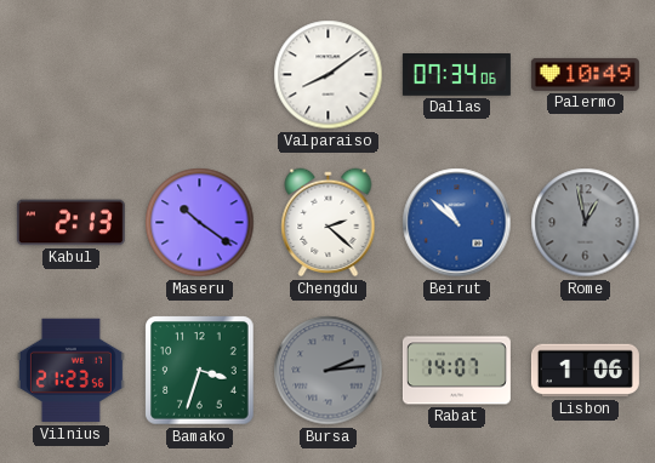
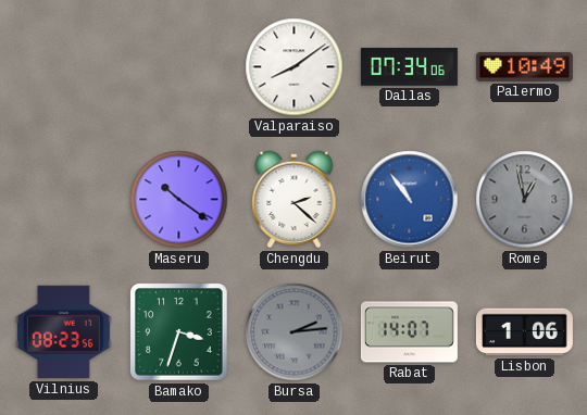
Kabul: 2:13 -> none
Beirut: 10:52 -> 10:54
Vilnius: 21:23 -> 08:23
